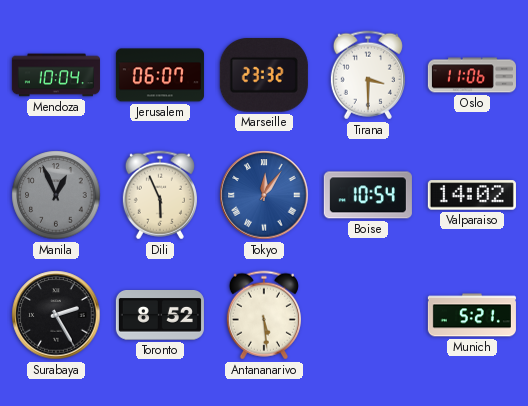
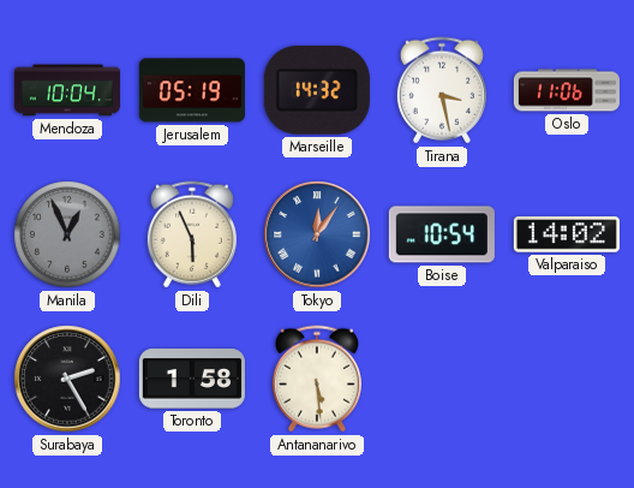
Jerusalem: 06:07 -> 05:19
Marseille: 23:32 -> 14:32
Tirana: 3:30 -> 3:28
Toronto: 8:52 -> 1:58
Munich: 5:21 -> none
